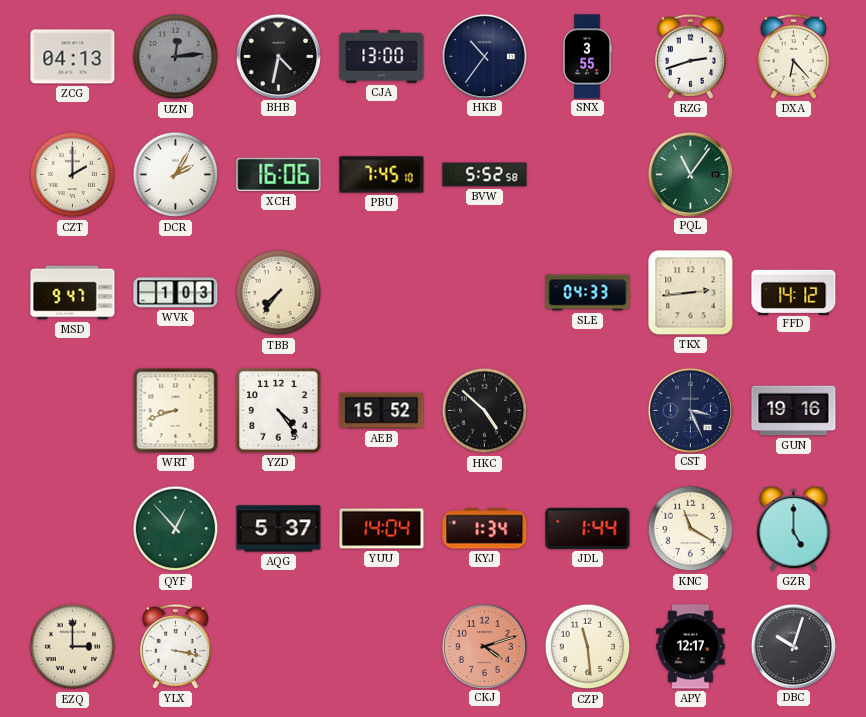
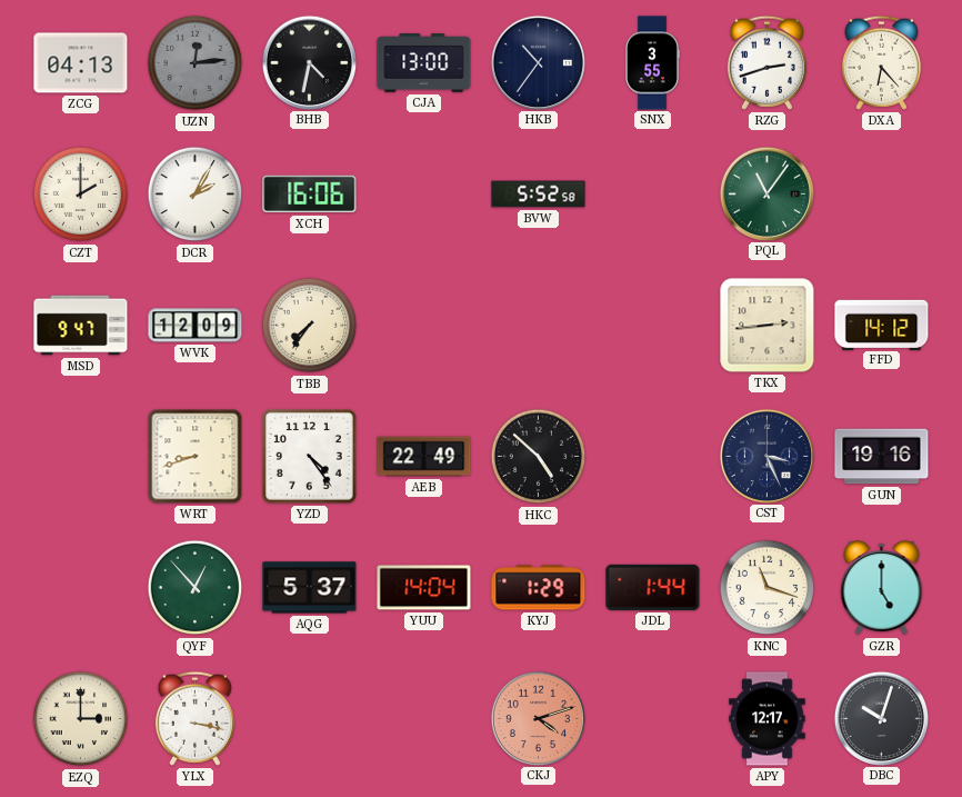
PBU: 7:45 -> none
WVK: 1:03 -> 12:09
SLE: 04:33 -> none
AEB: 15:52 -> 22:49
KYJ: 1:34 -> 1:29
KNC: 11:20 -> 11:18
CZP: 11:29 -> none
